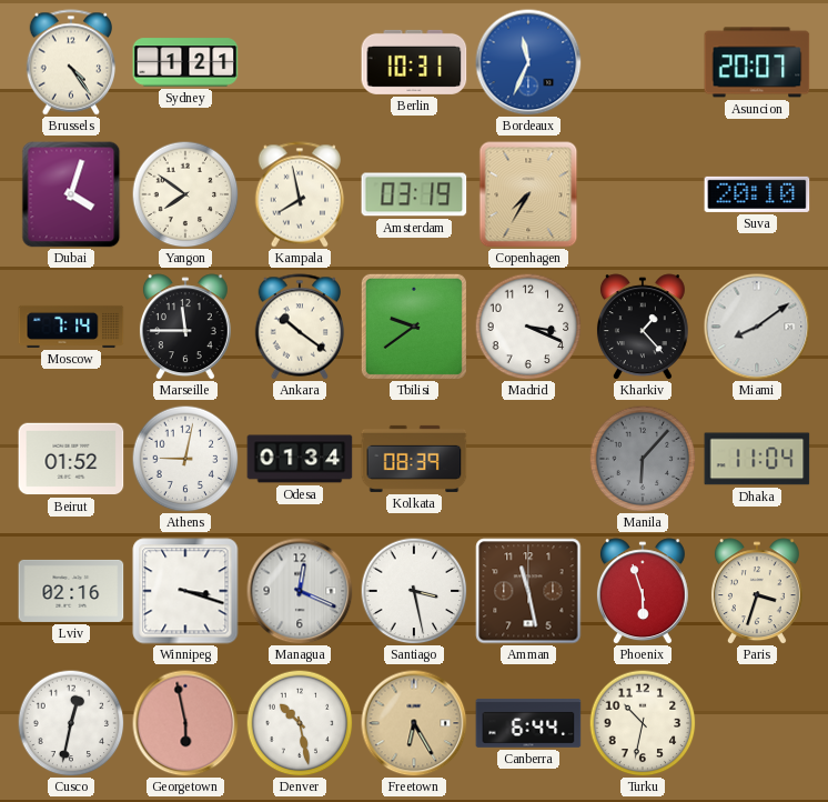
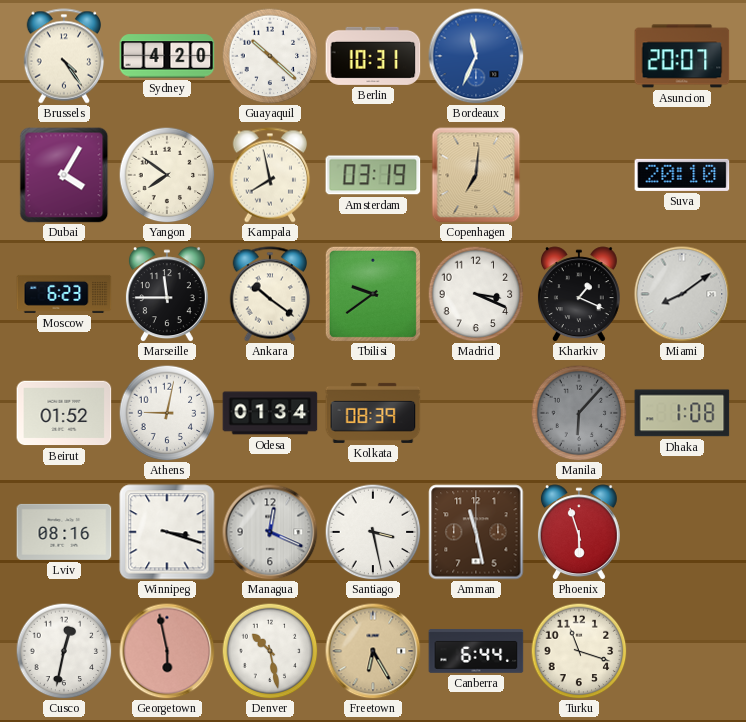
Sydney: 1:21 -> 4:20
Guayaquil: none -> 10:22
Dubai: 4:03 -> 4:05
Copenhagen: 7:35 -> 7:01
Moscow: 7:14 -> 6:23
Kharkiv: 1:23 -> 1:19
Dhaka: 11:04 -> 1:08
Lviv: 02:16 -> 08:16
Paris: 3:33 -> none
Turku: 10:32 -> 11:18
